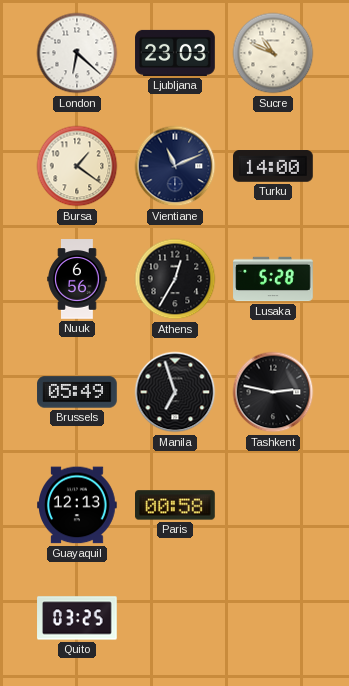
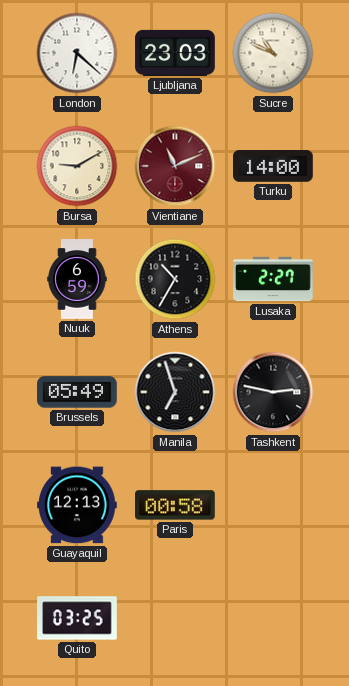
Bursa: 1:21 -> 9:10
Vientiane dial: navy -> burgundy
Nuuk: 6:56 -> 6:59
Athens: 12:35 -> 10:35
Lusaka: 5:28 -> 2:27
